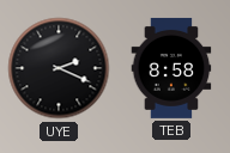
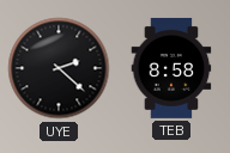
UYE: 2:19 -> 2:22
